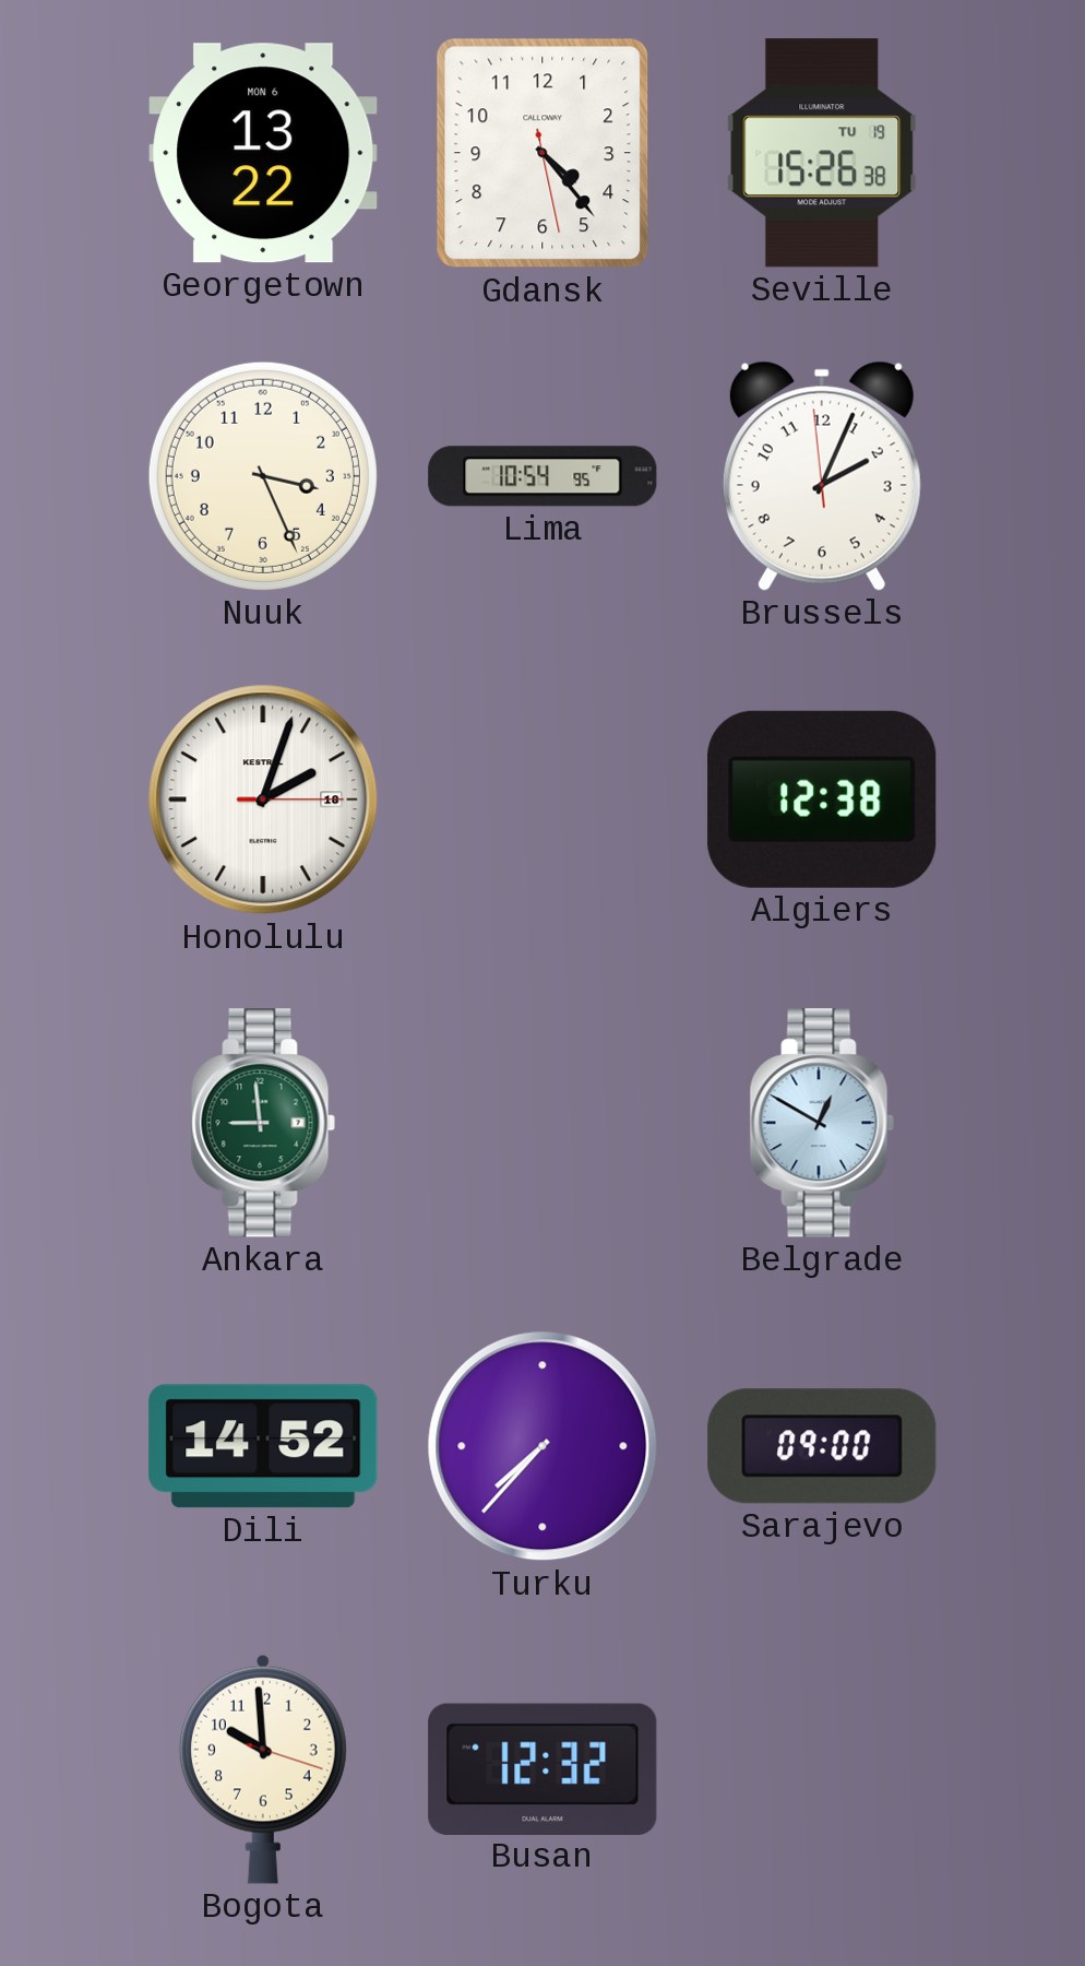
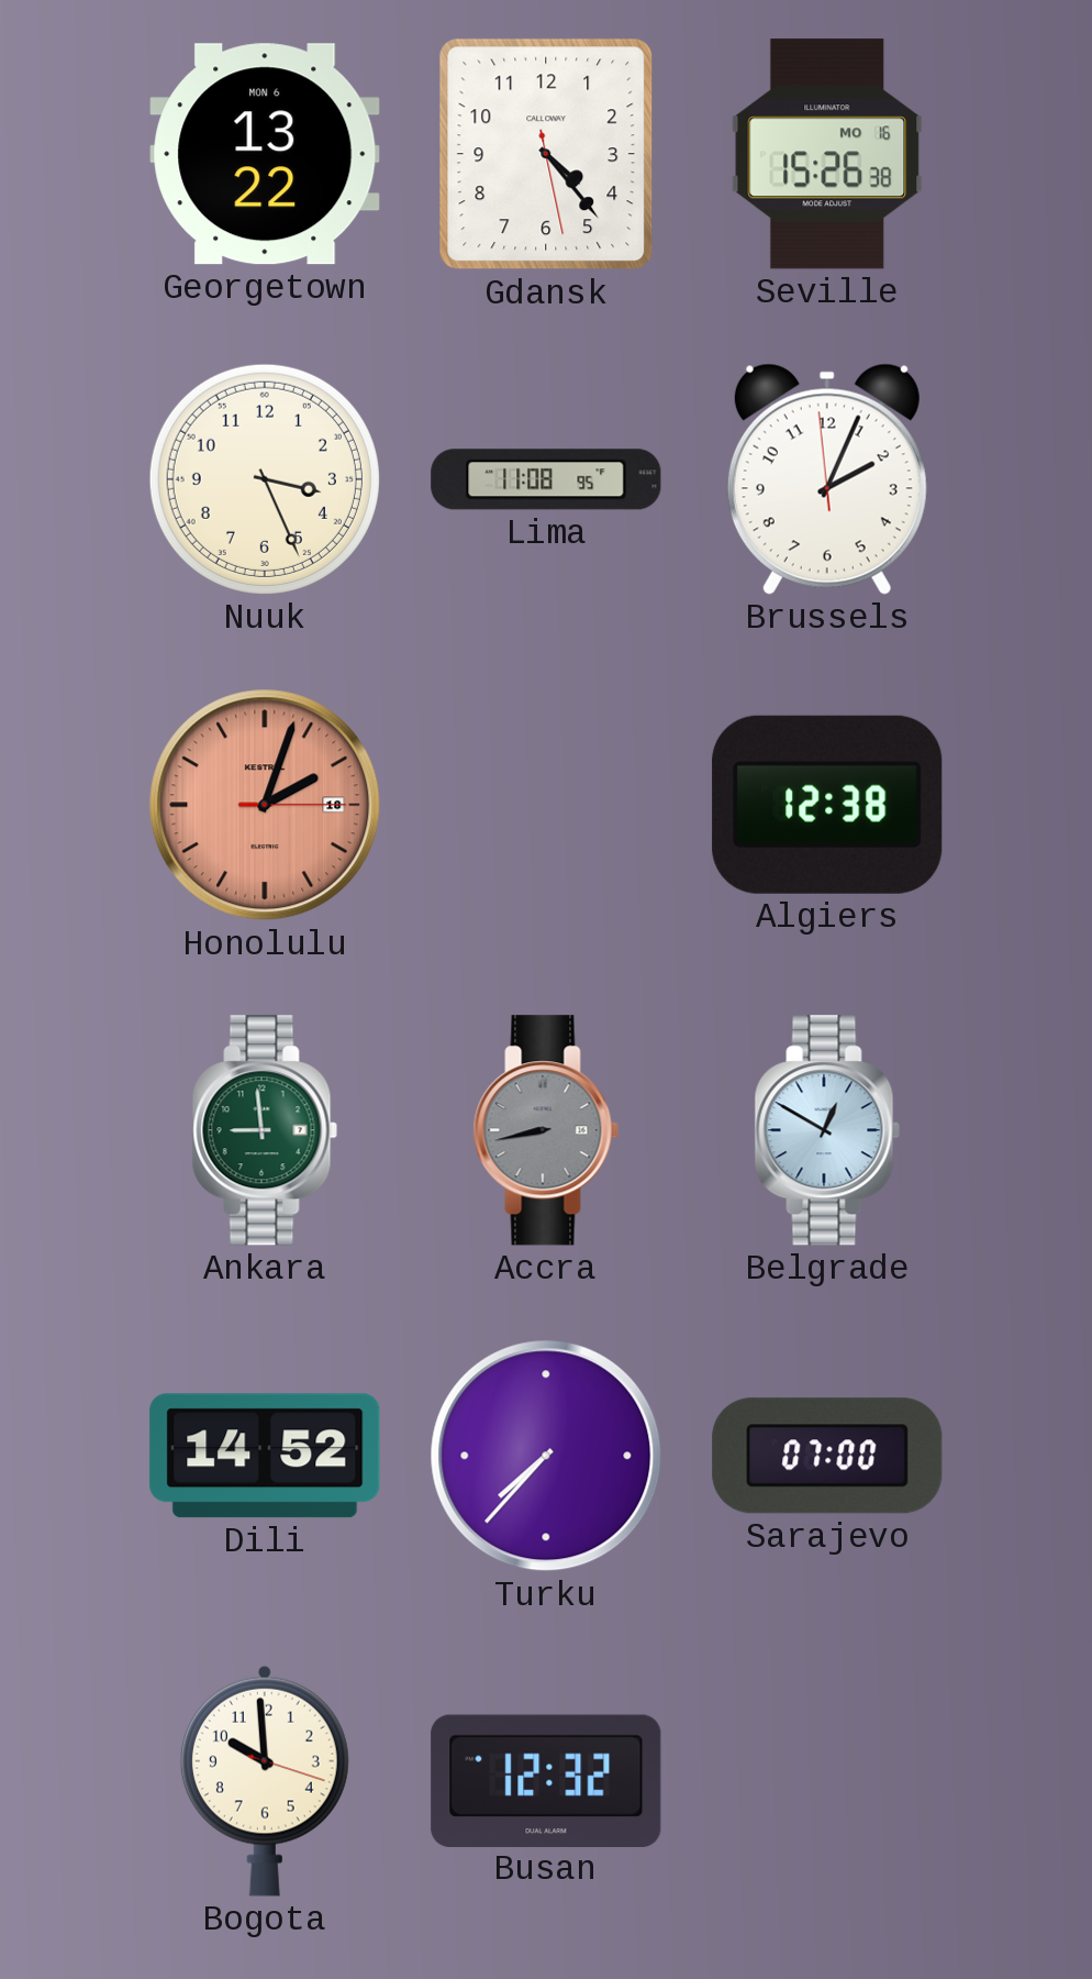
Seville date: TU 19 -> MO 16
Lima: 10:54 -> 11:08
Honolulu dial: white -> salmon
Accra: none -> 8:43
Sarajevo: 09:00 -> 07:00
